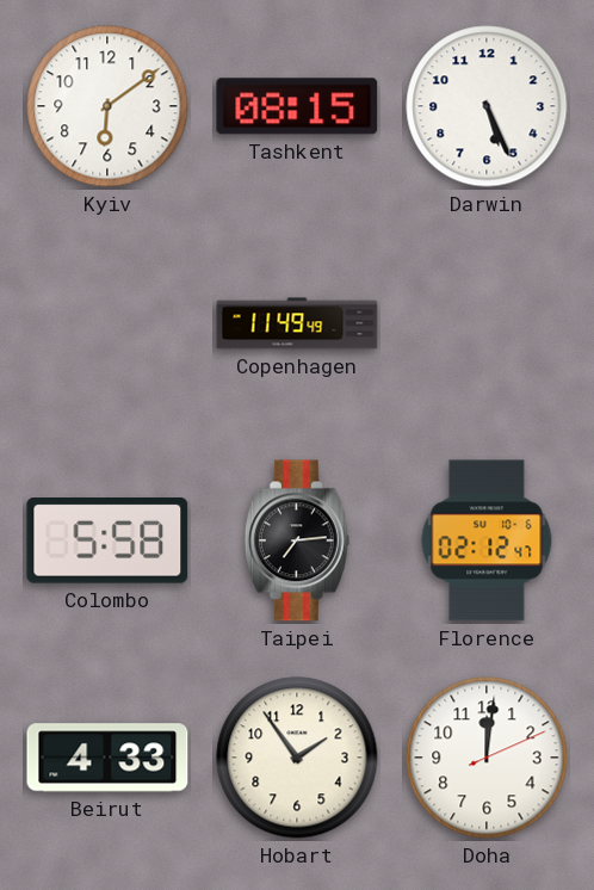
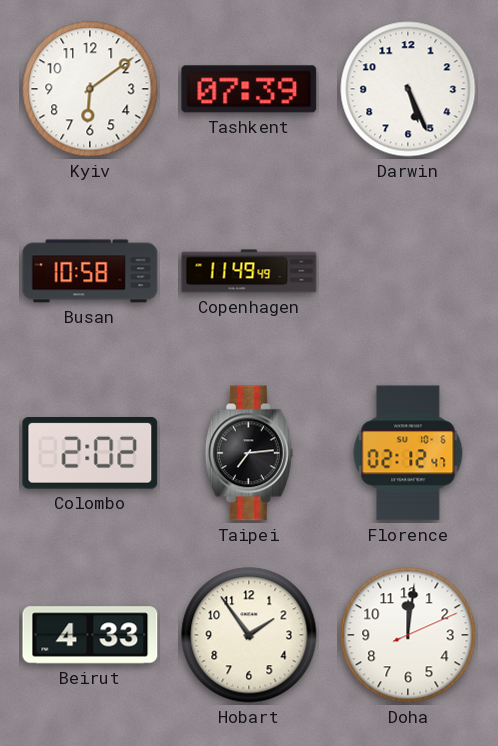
Tashkent: 08:15 -> 07:39
Busan: none -> 10:58
Colombo: 5:58 -> 2:02
